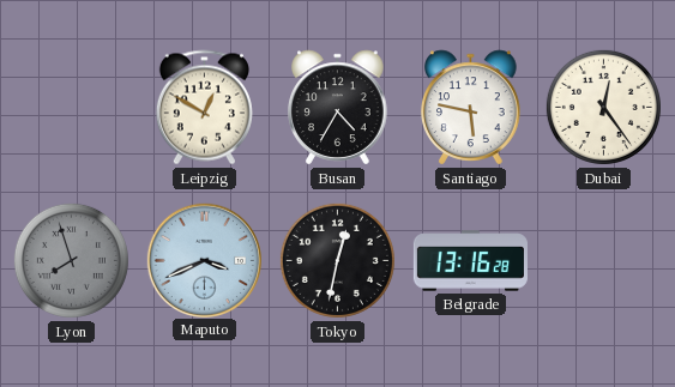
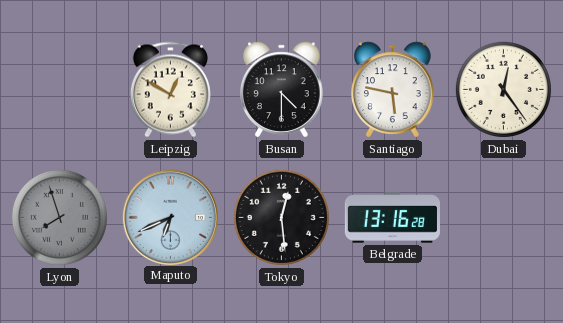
Busan: 4:35 -> 4:30
Maputo: 3:41 -> 6:41
Tokyo: 12:32 -> 12:29
